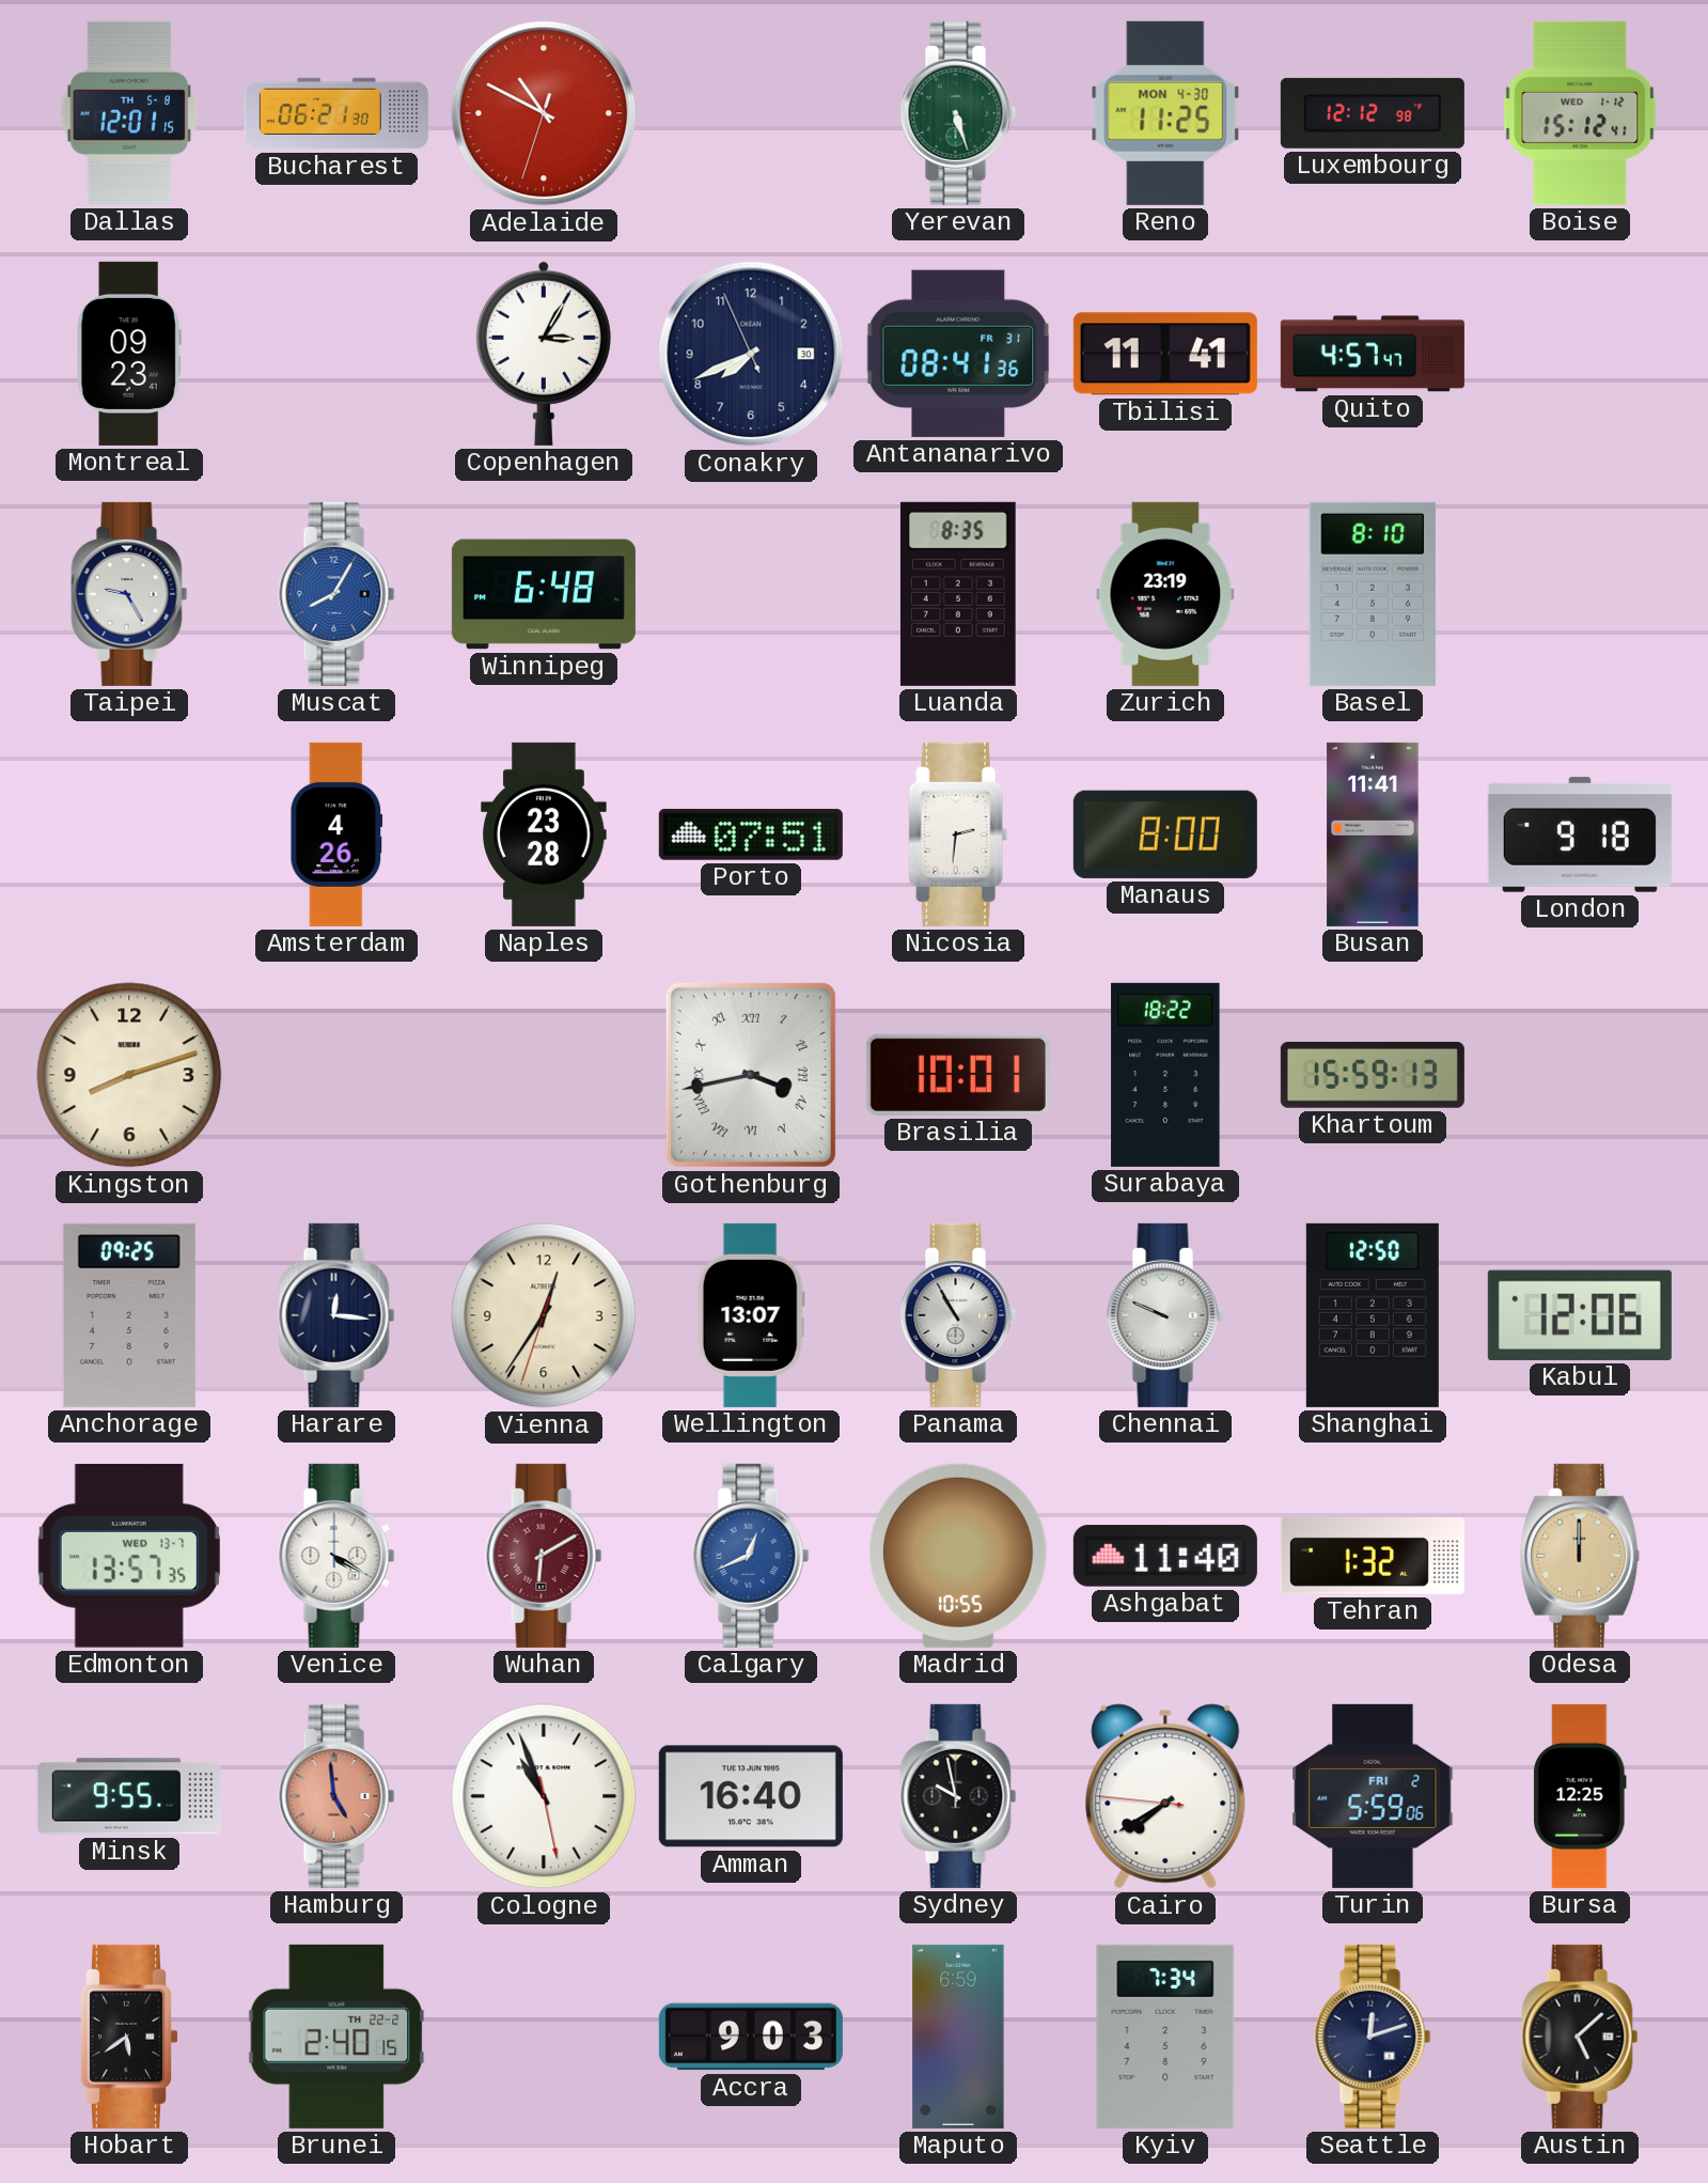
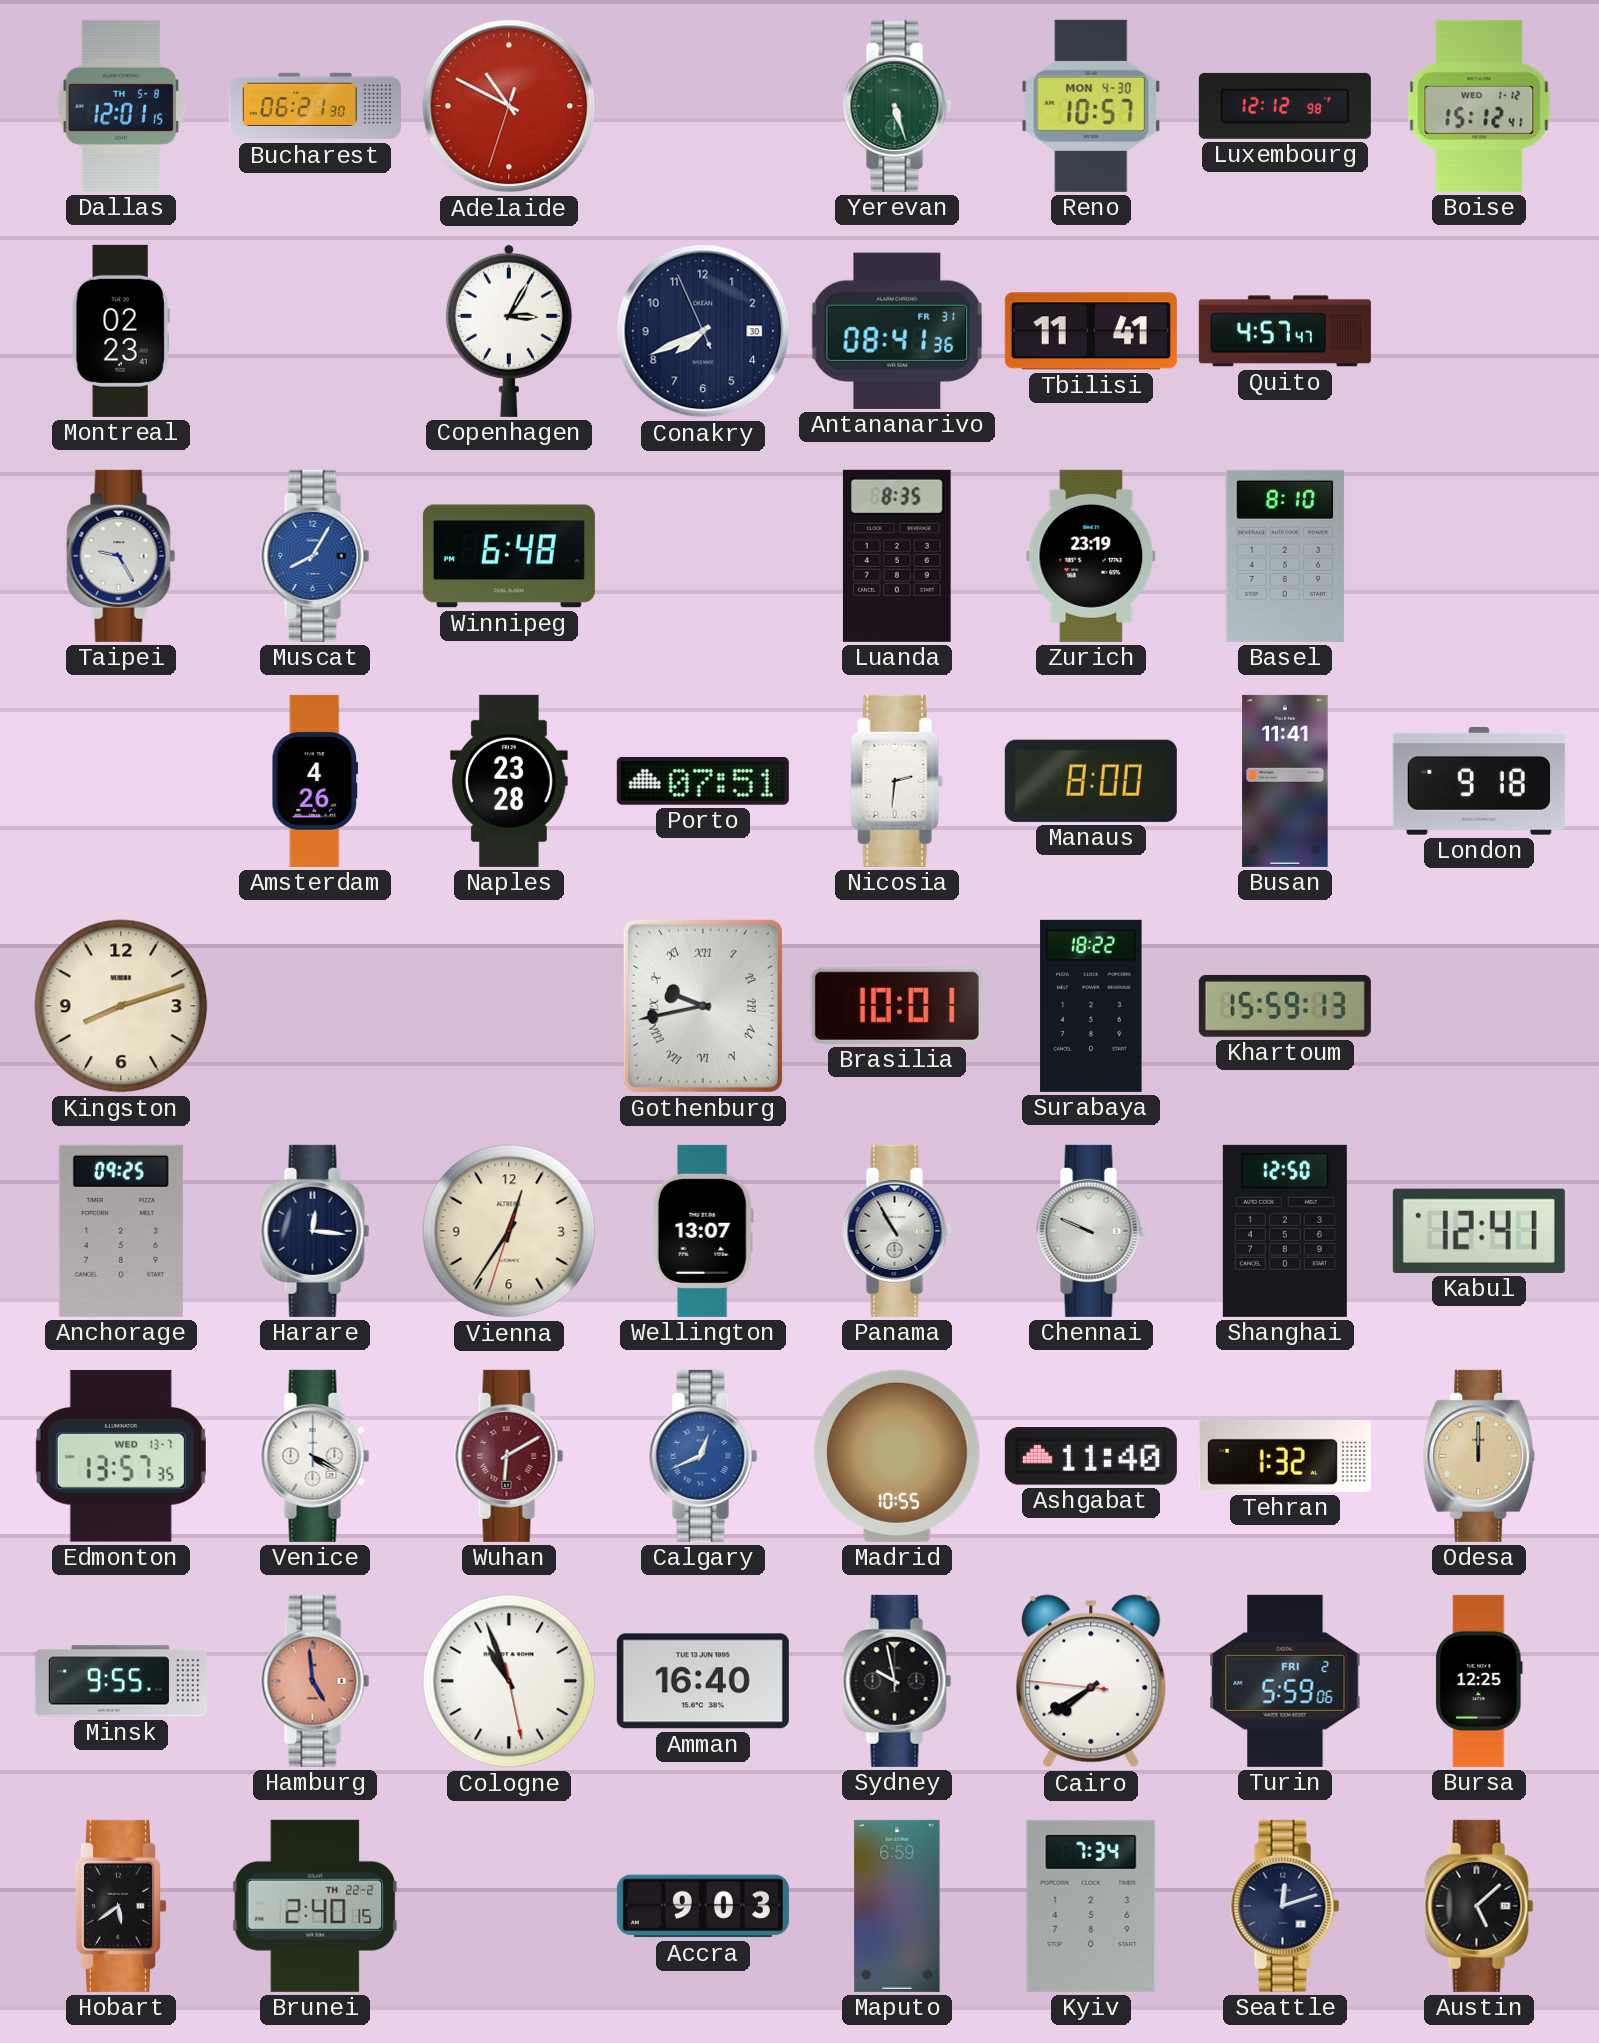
Reno: 11:25 -> 10:57
Montreal: 09:23 -> 02:23
Gothenburg: 3:43 -> 9:43
Kabul: 12:06 -> 12:41
